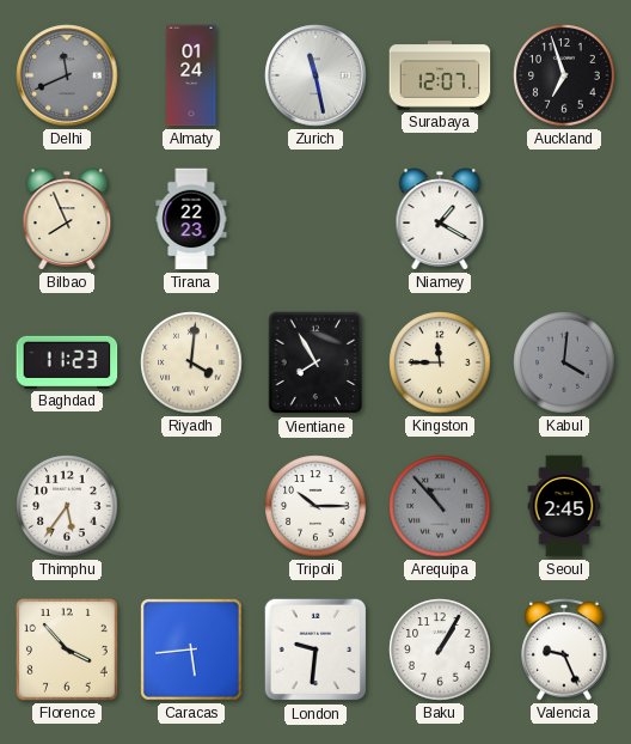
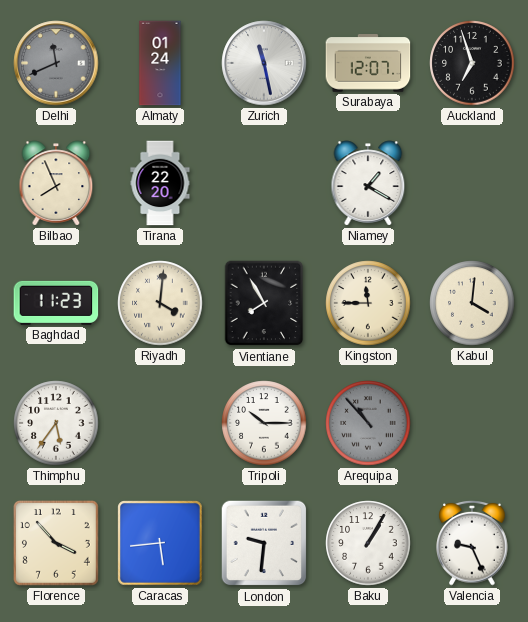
Tirana: 22:23 -> 22:20
Kabul dial: grey -> cream
Seoul: 2:45 -> none
